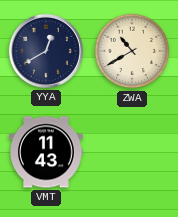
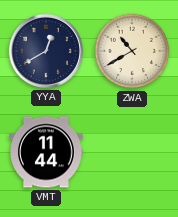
VMT: 11:43 -> 11:44
